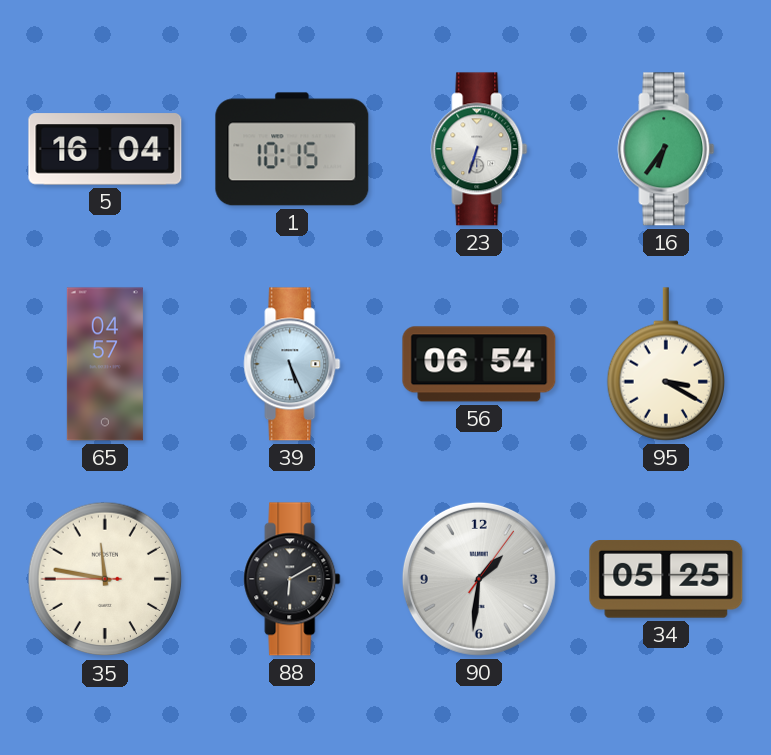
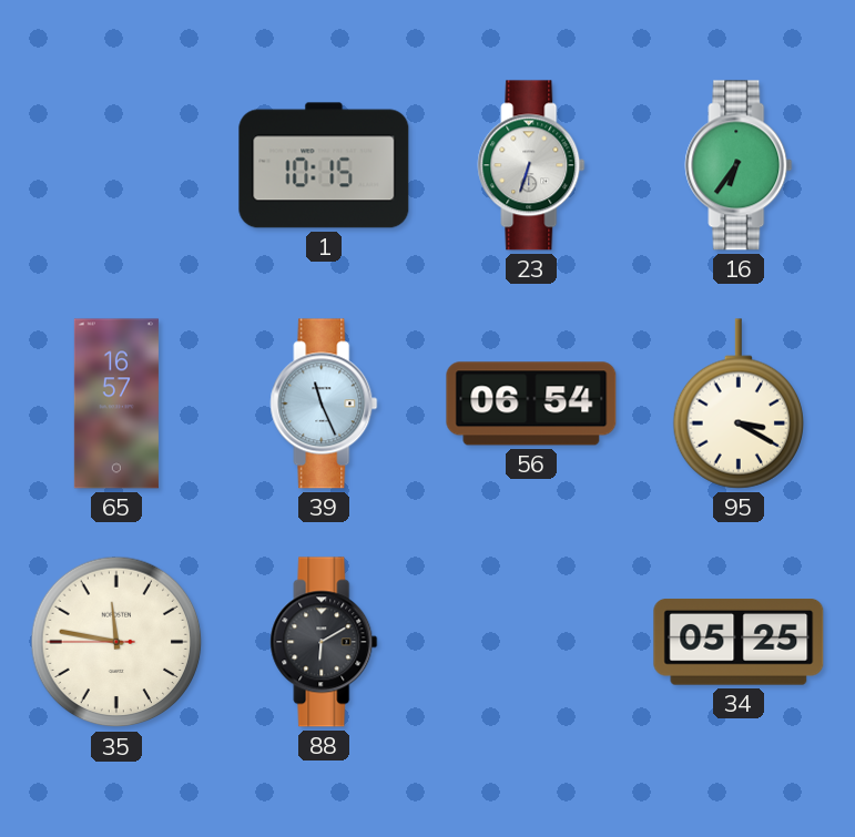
5: 16:04 -> none
65: 04:57 -> 16:57
39: 5:26 -> 11:26
90: 1:31 -> none
